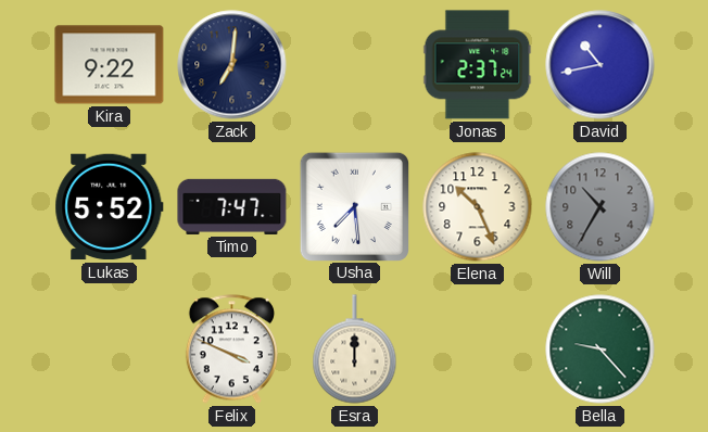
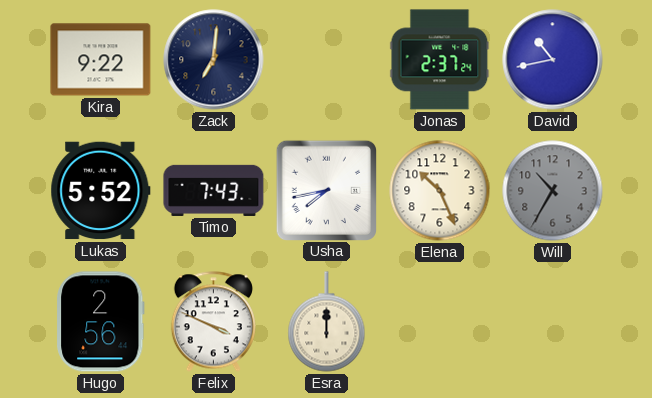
Timo: 7:47 -> 7:43
Usha: 7:29 -> 7:43
Hugo: none -> 2:56
Bella: 9:23 -> none
